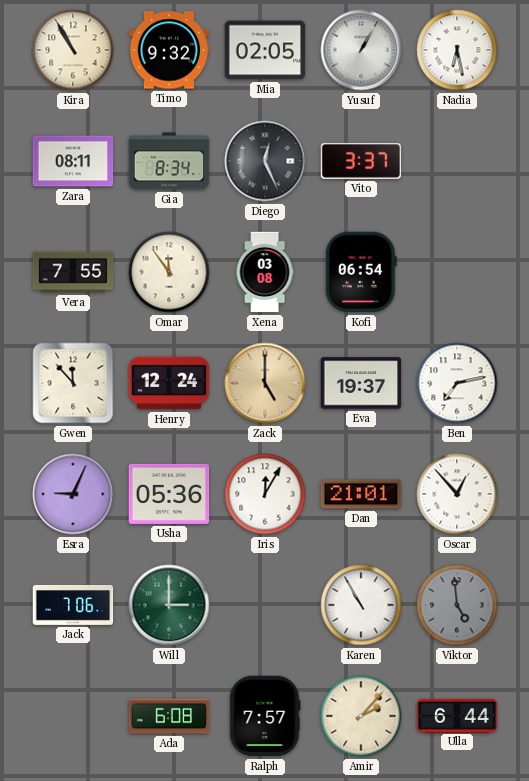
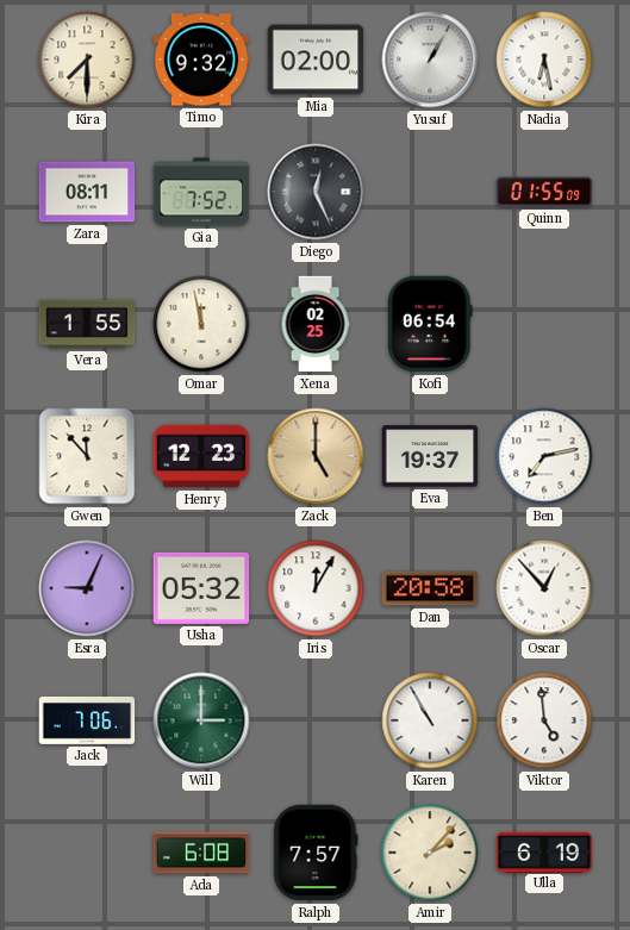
Kira: 10:55 -> 7:30
Mia: 02:05 -> 02:00
Gia: 8:34 -> 7:52
Vito: 3:37 -> none
Quinn: none -> 01:55
Vera: 7:55 -> 1:55
Omar: 11:54 -> 11:58
Xena: 03:08 -> 02:25
Henry: 12:24 -> 12:23
Usha: 05:36 -> 05:32
Dan: 21:01 -> 20:58
Viktor dial: grey -> white
Ulla: 6:44 -> 6:19
